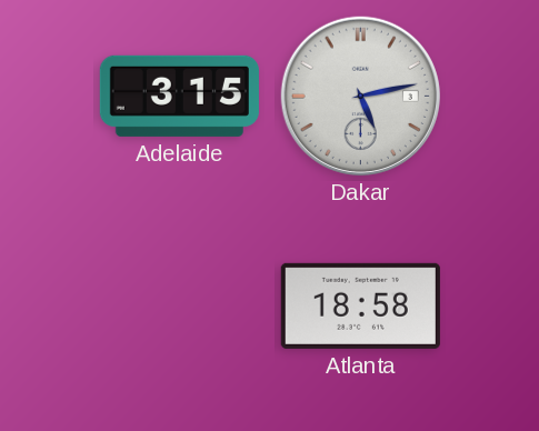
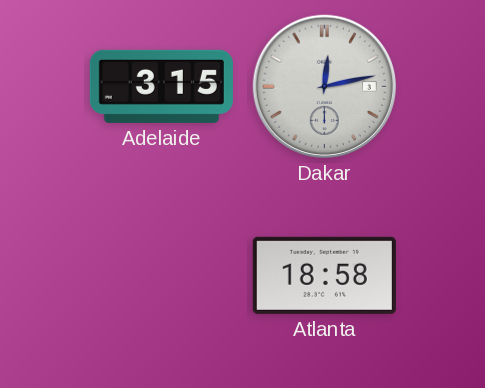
Dakar: 5:13 -> 12:13
